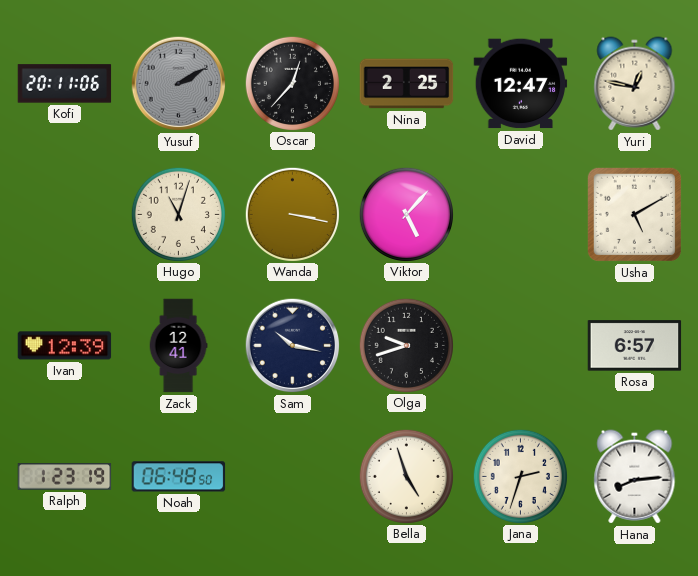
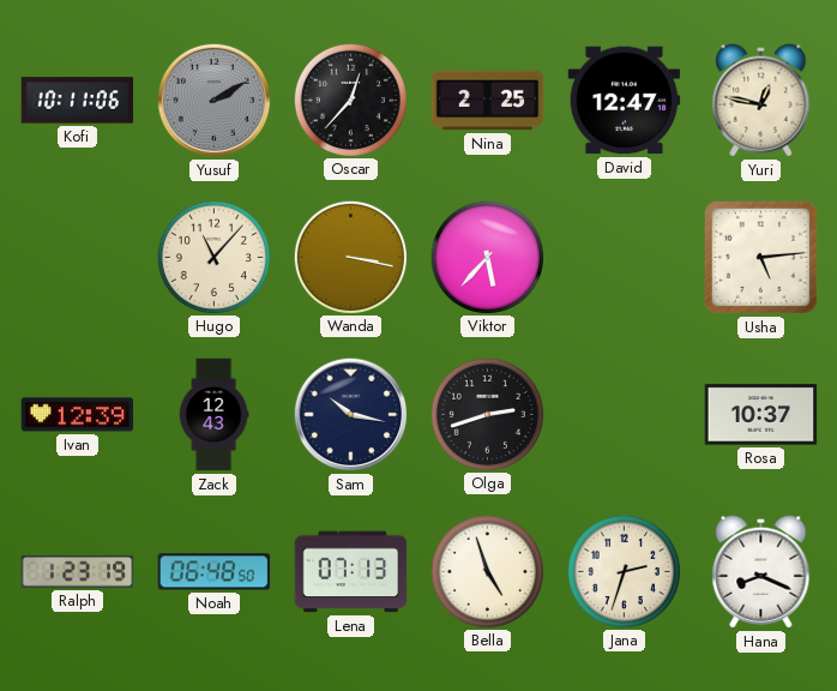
Kofi: 20:11 -> 10:11
Hugo: 11:03 -> 11:07
Viktor: 5:07 -> 5:37
Usha: 5:10 -> 5:14
Zack: 12:41 -> 12:43
Olga: 9:42 -> 2:42
Rosa: 6:57 -> 10:37
Lena: none -> 07:13
Hana: 8:14 -> 8:19
